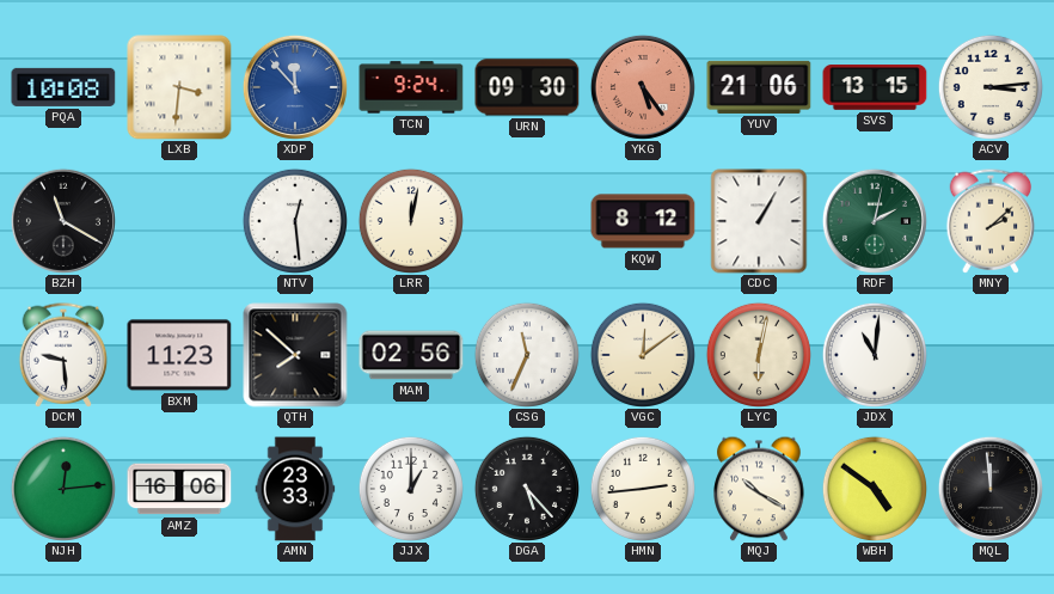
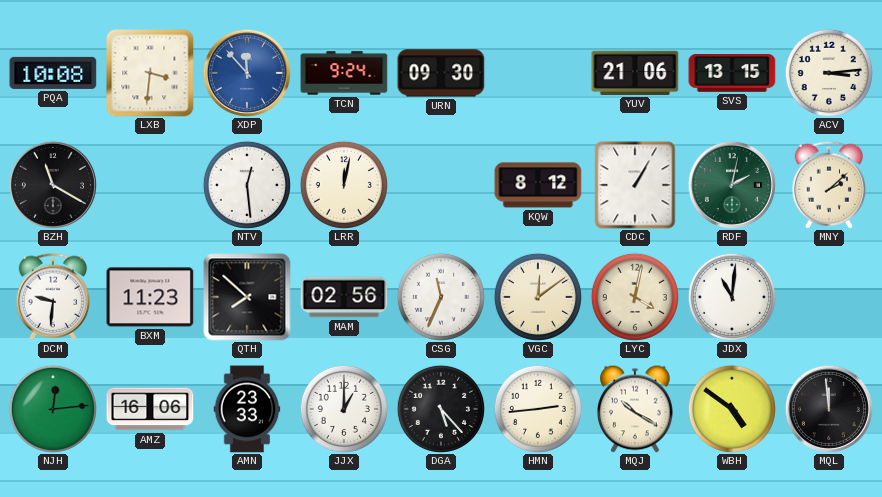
YKG: 5:24 -> none
DCM: 9:29 -> 9:31
LYC: 6:02 -> 4:02
